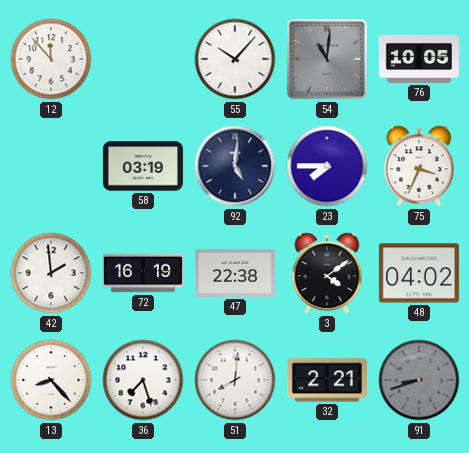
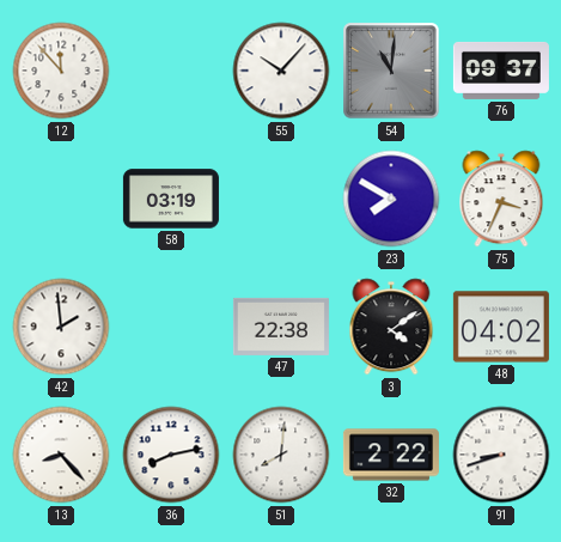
76: 10:05 -> 09:37
92: 5:01 -> none
23: 7:45 -> 7:50
72: 16:19 -> none
36: 7:27 -> 8:13
32: 2:21 -> 2:22
91 dial: grey -> white
